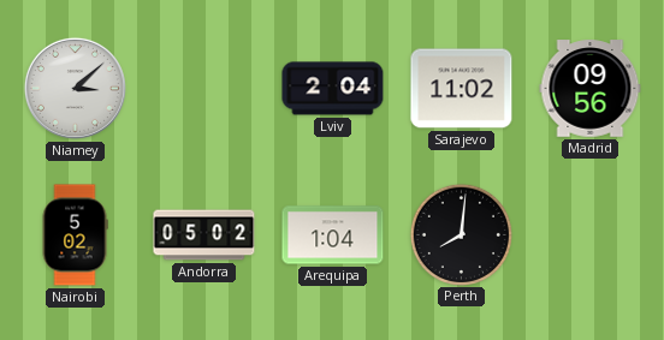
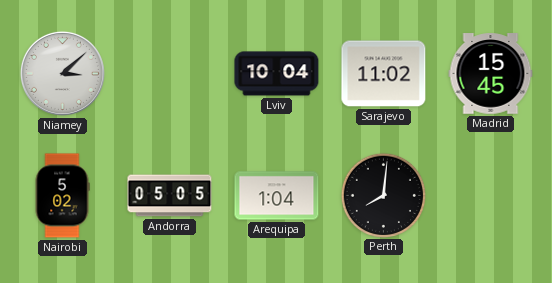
Lviv: 2:04 -> 10:04
Madrid: 09:56 -> 15:45
Andorra: 05:02 -> 05:05
